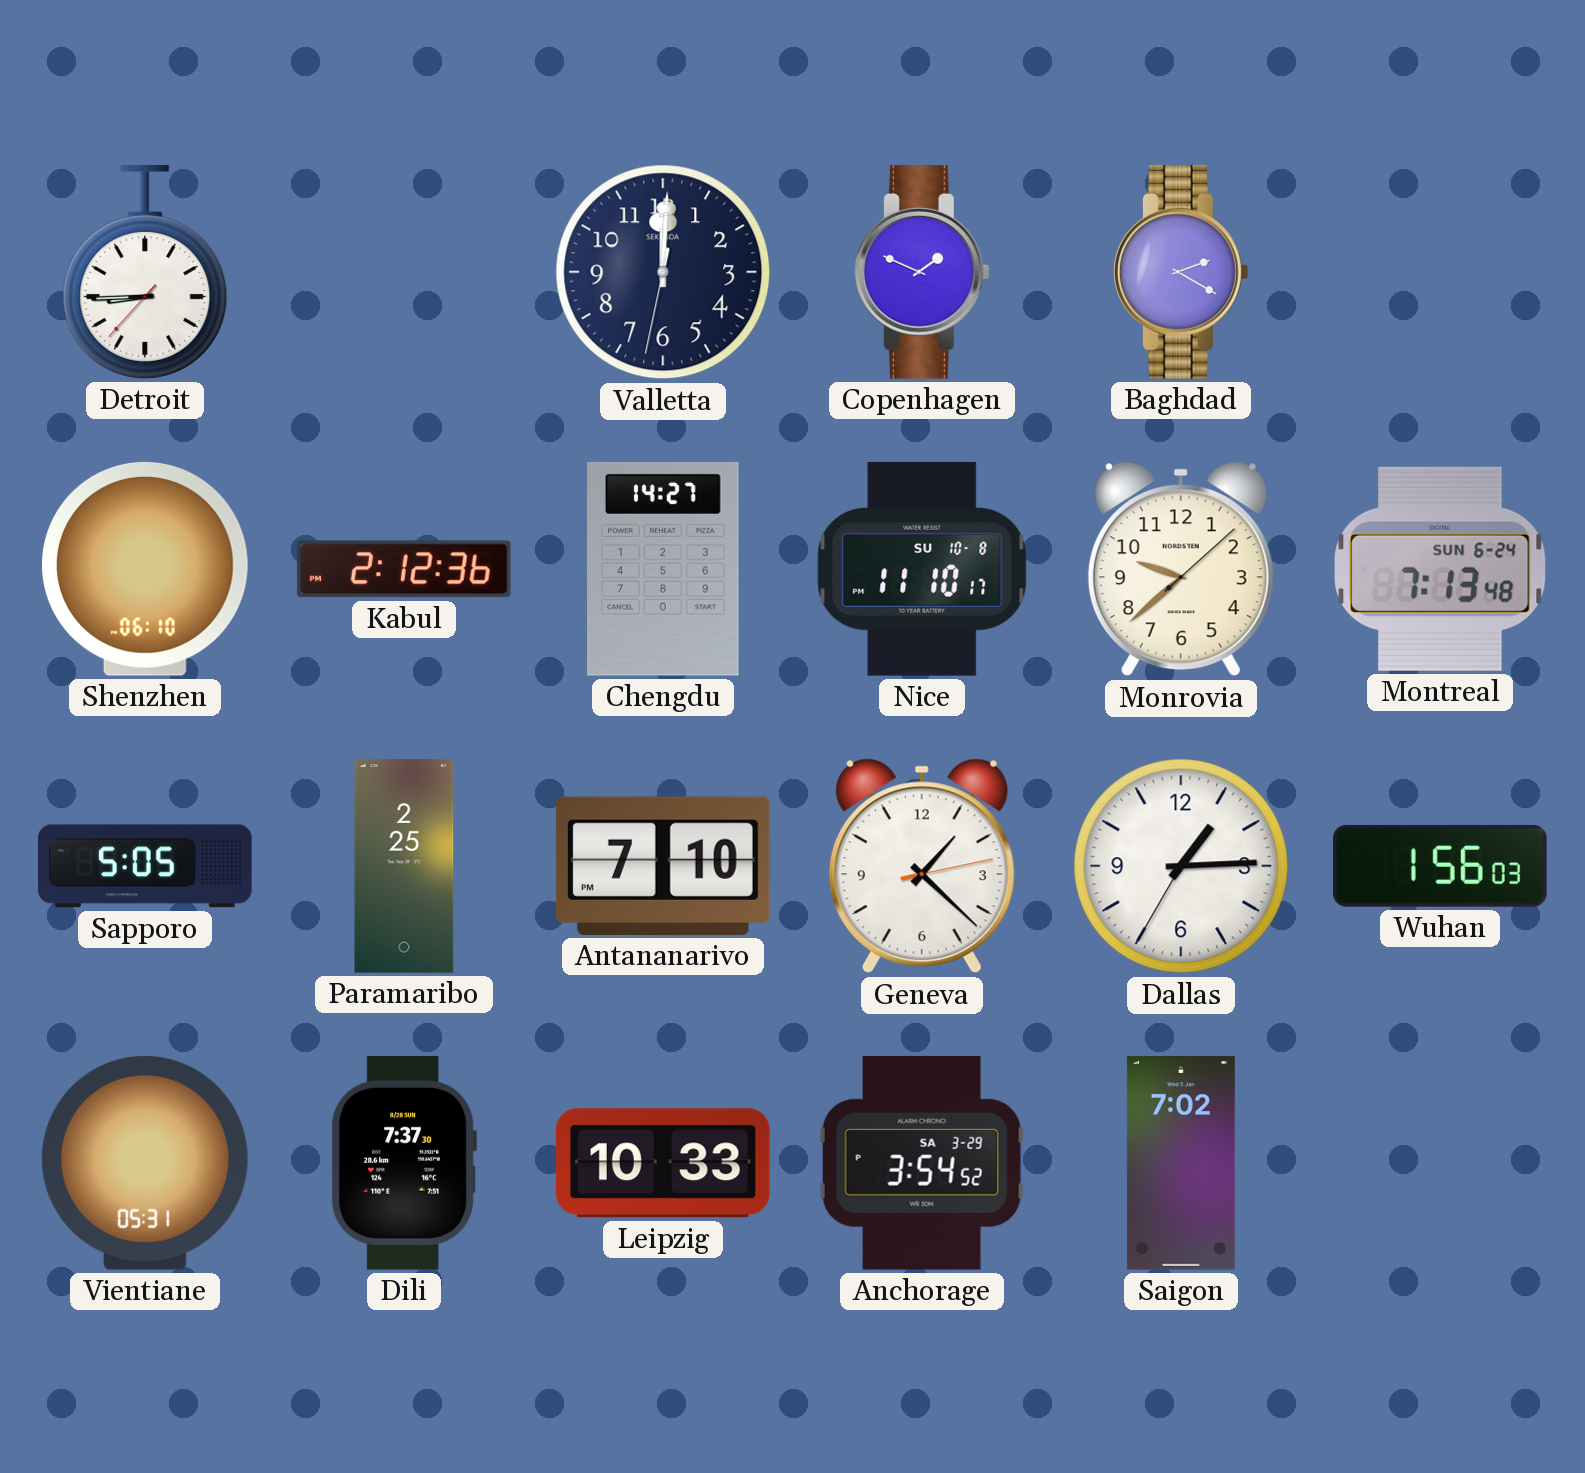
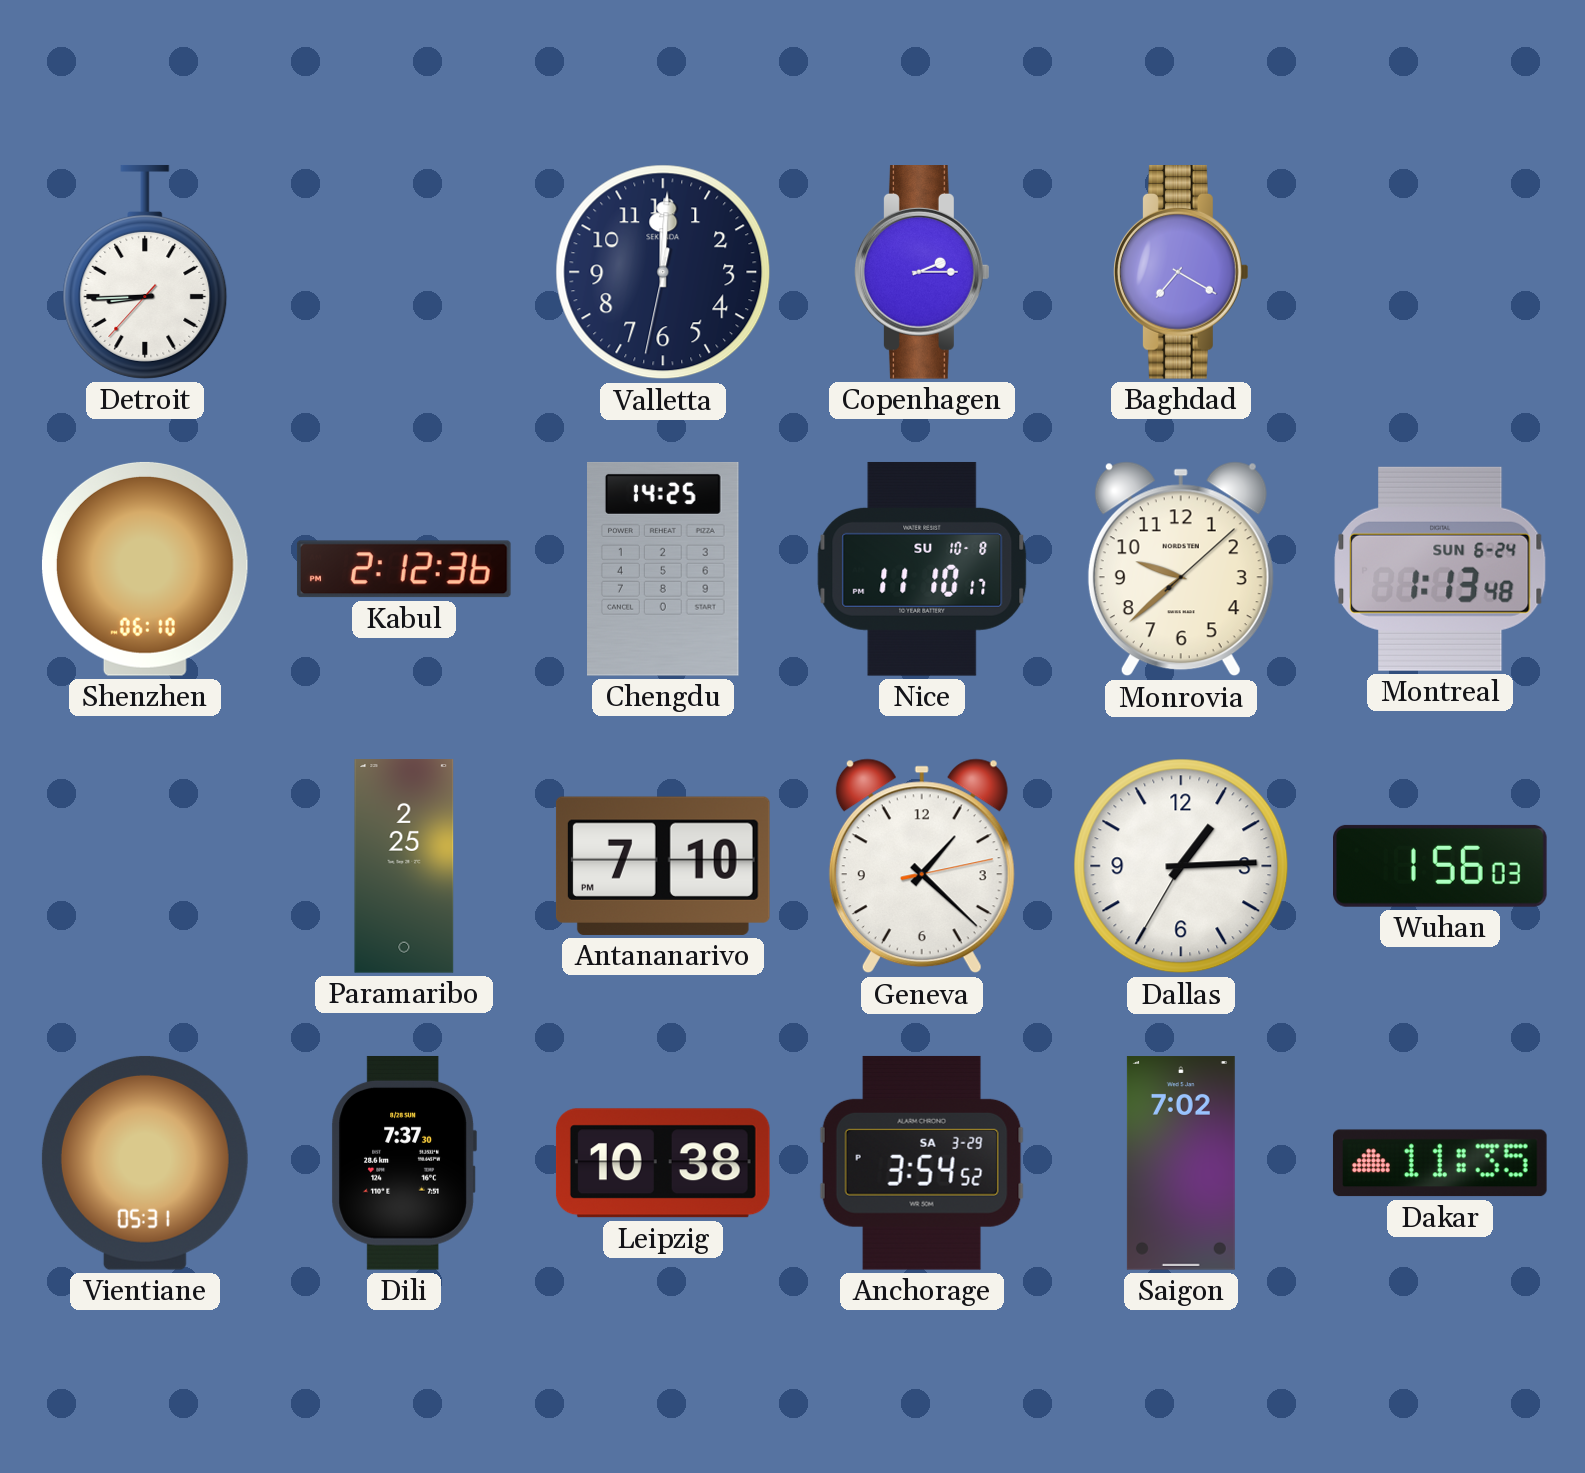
Copenhagen: 1:49 -> 2:15
Baghdad: 2:20 -> 7:20
Chengdu: 14:27 -> 14:25
Montreal: 7:13 -> 1:13
Sapporo: 5:05 -> none
Leipzig: 10:33 -> 10:38
Dakar: none -> 11:35
